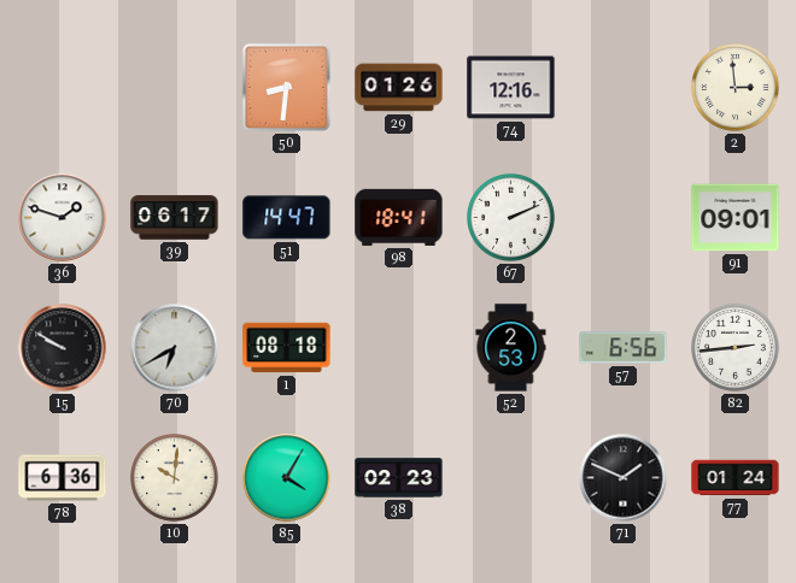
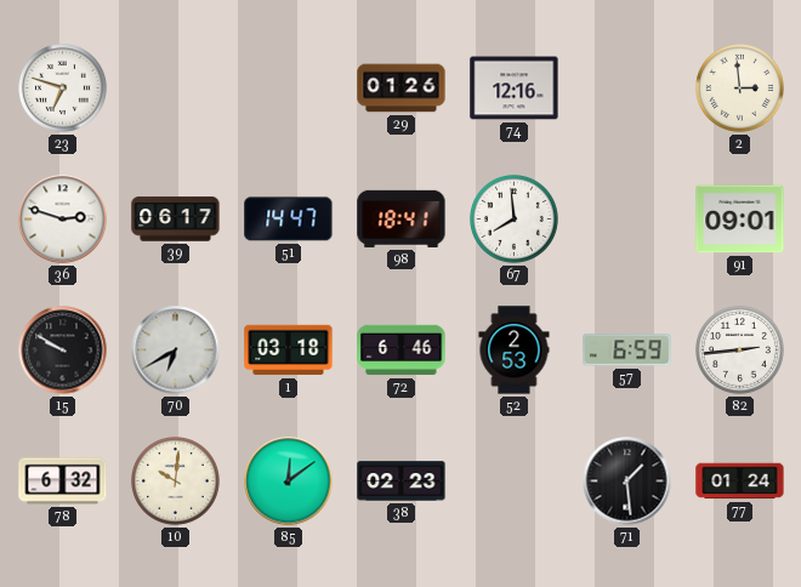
23: none -> 6:48
50: 8:31 -> none
36: 1:48 -> 2:48
67: 2:11 -> 7:59
1: 08:18 -> 03:18
72: none -> 6:46
57: 6:56 -> 6:59
78: 6:36 -> 6:32
85: 4:05 -> 12:09
71: 1:49 -> 1:29
